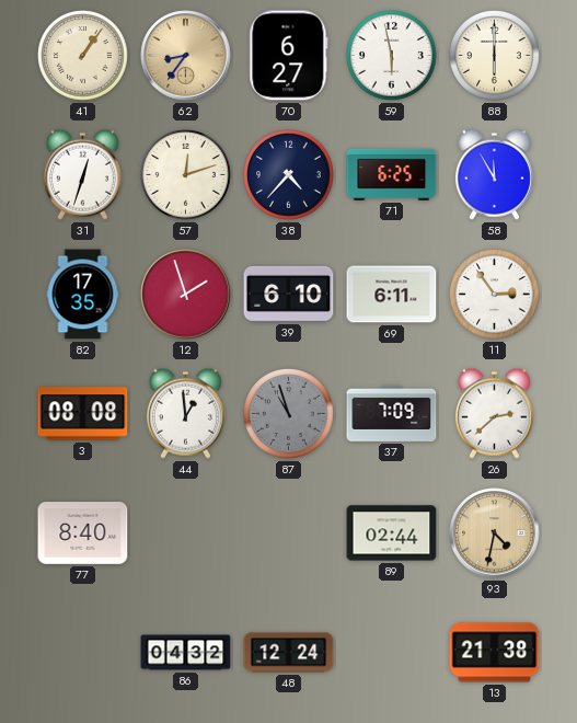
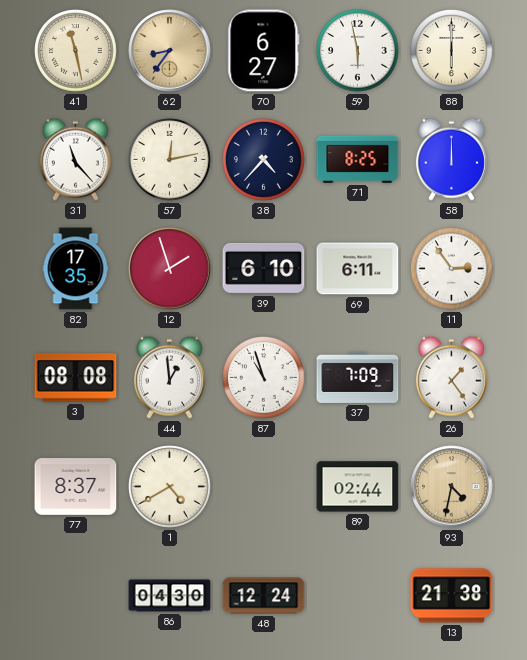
41: 1:06 -> 11:28
31: 12:33 -> 11:23
57: 12:12 -> 12:13
71: 6:25 -> 8:25
58: 11:55 -> 12:00
87 dial: grey -> white
26: 2:38 -> 1:24
77: 8:40 -> 8:37
1: none -> 4:40
86: 04:32 -> 04:30
